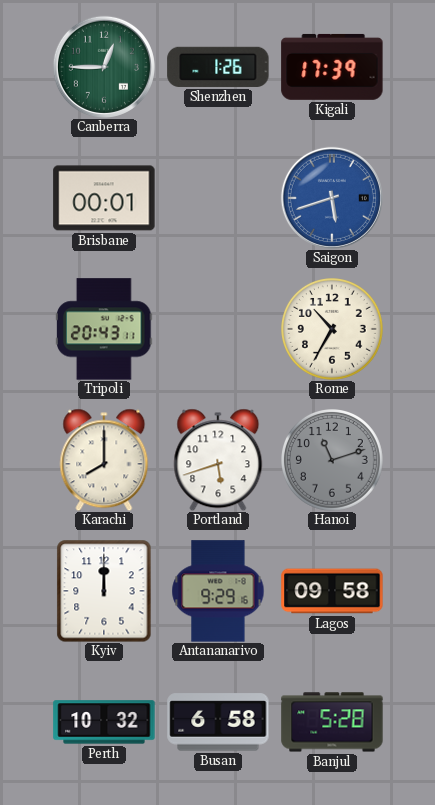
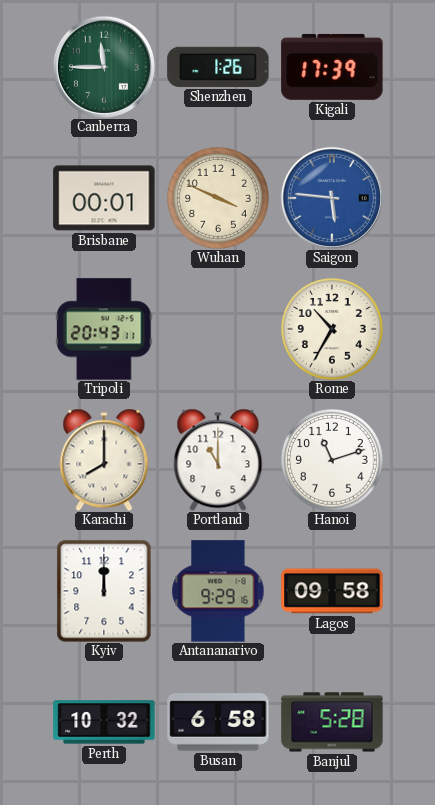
Canberra: 12:45 -> 11:45
Wuhan: none -> 3:49
Saigon: 5:42 -> 5:46
Portland: 5:42 -> 11:00
Hanoi dial: grey -> white
